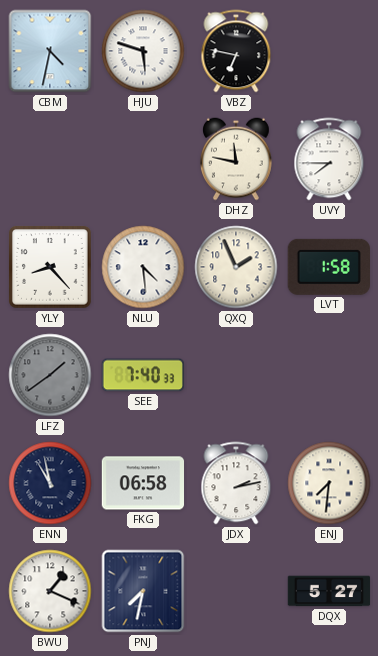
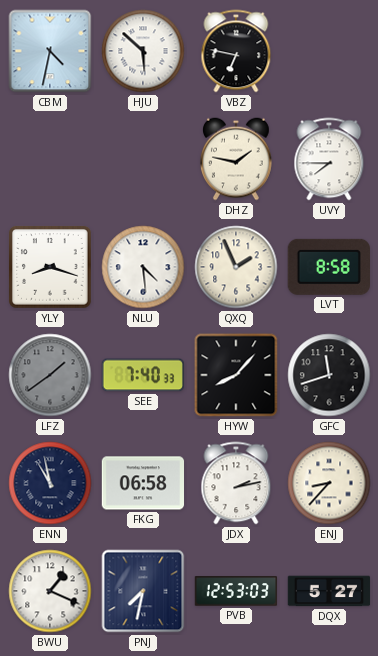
HJU: 5:48 -> 5:52
DHZ: 11:47 -> 1:47
YLY: 8:23 -> 8:18
LVT: 1:58 -> 8:58
HYW: none -> 8:07
GFC: none -> 11:42
ENJ: 7:31 -> 8:37
PVB: none -> 12:53
